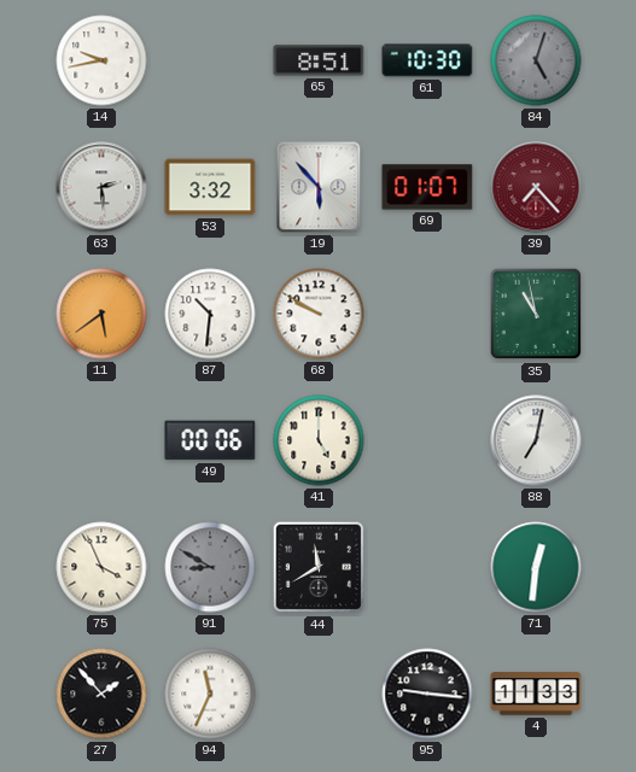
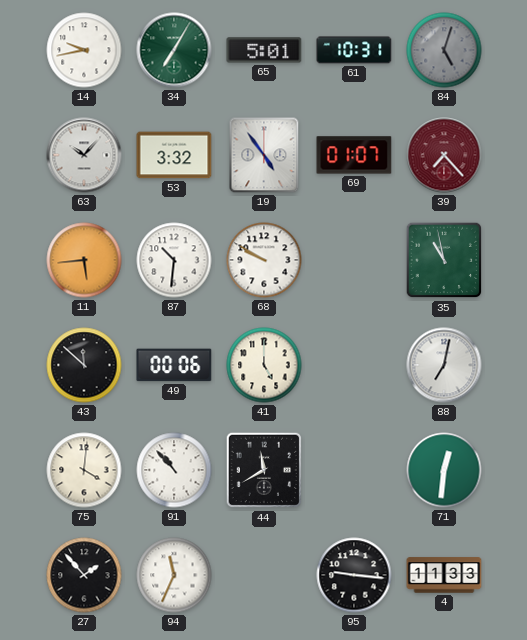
34: none -> 7:05
65: 8:51 -> 5:01
61: 10:30 -> 10:31
63: 2:29 -> 10:07
19: 5:53 -> 4:54
11: 5:39 -> 5:44
43: none -> 11:52
75: 3:56 -> 4:01
91: 8:50 -> 10:53
91 dial: grey -> white
